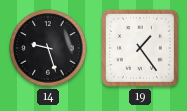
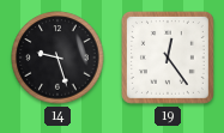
19: 1:24 -> 12:24
